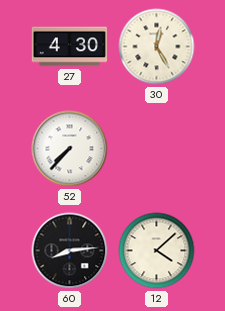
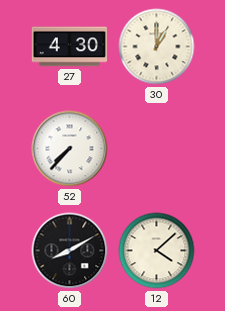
30: 12:25 -> 1:00
60: 8:14 -> 8:10
